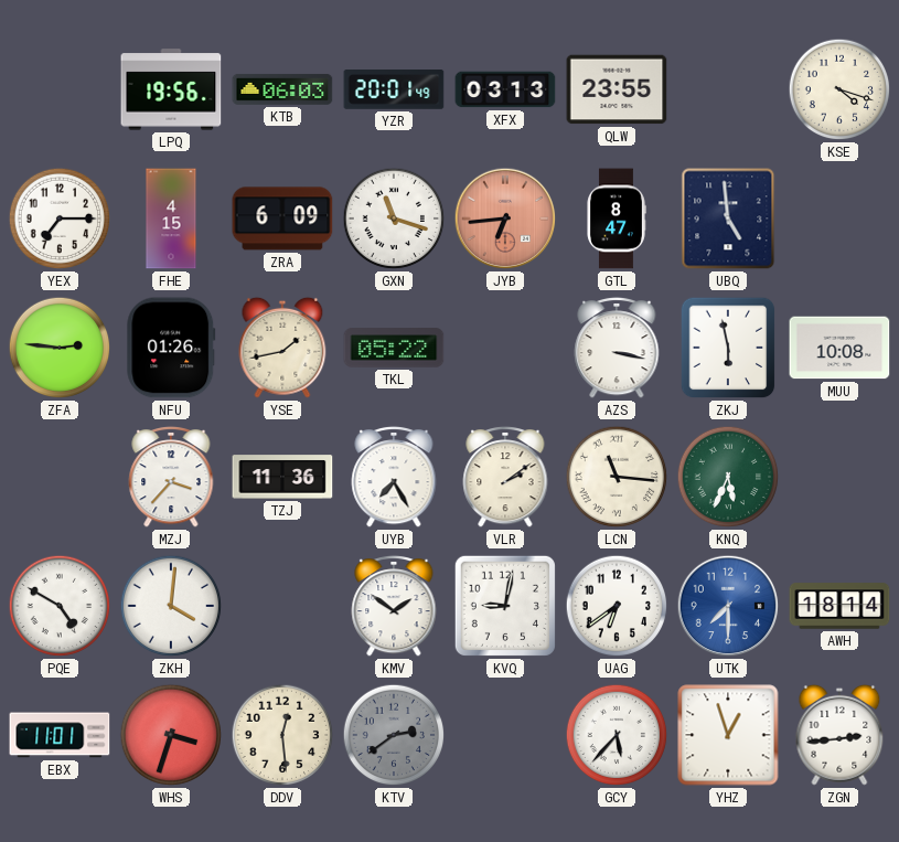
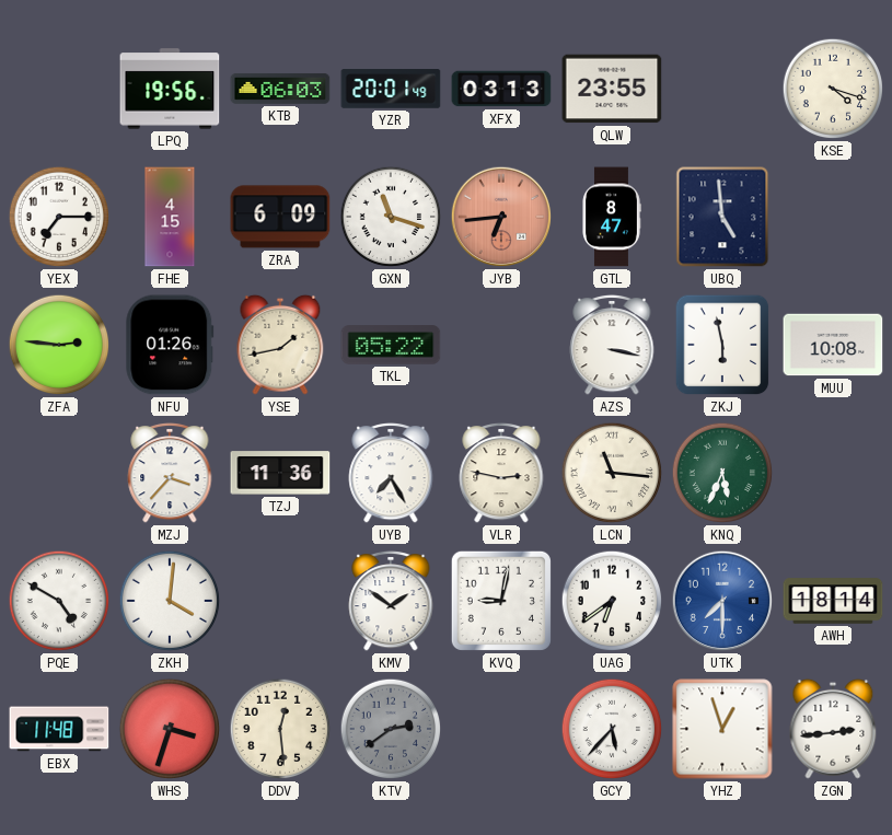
VLR: 2:09 -> 2:47
EBX: 11:01 -> 11:48
